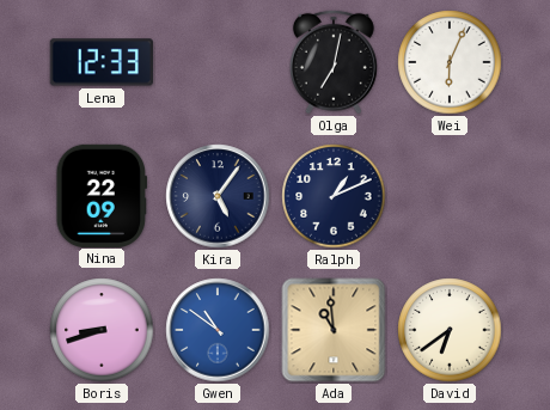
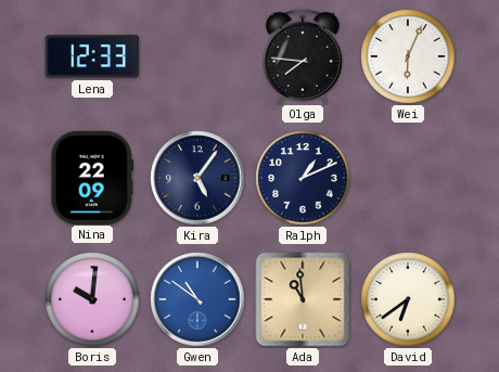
Olga: 7:02 -> 7:46
Boris: 8:42 -> 10:01
